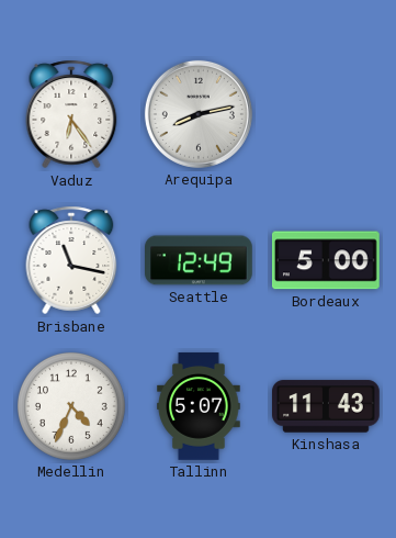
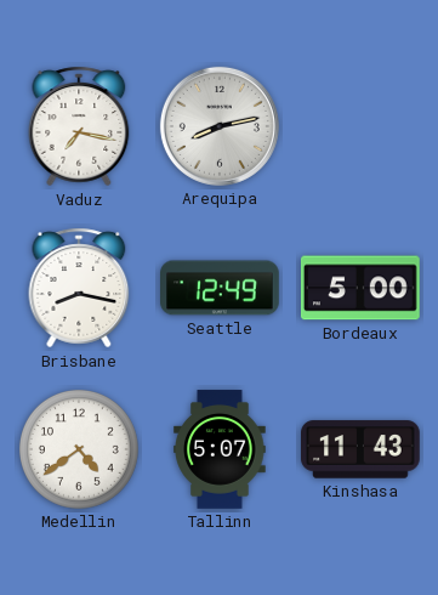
Vaduz: 6:24 -> 7:17
Brisbane: 11:17 -> 8:17
Medellin: 4:34 -> 4:39
